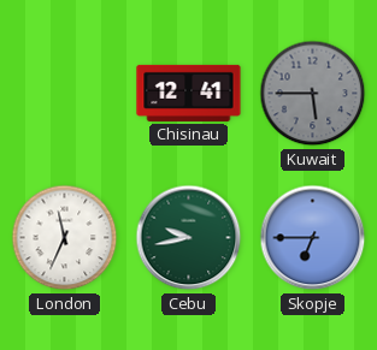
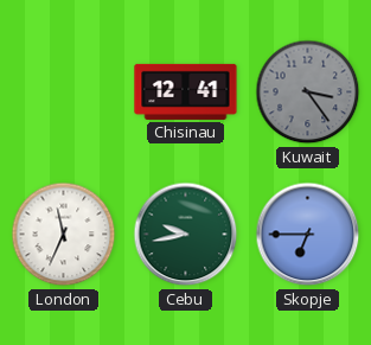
Kuwait: 5:45 -> 3:24
